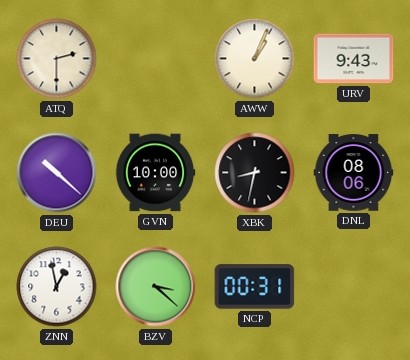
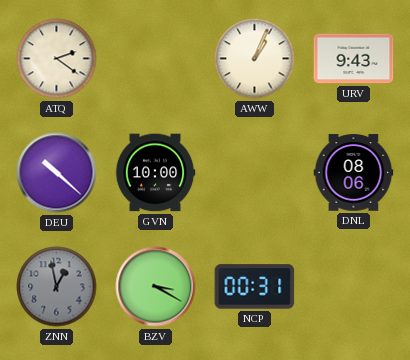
ATQ: 2:30 -> 2:21
XBK: 8:32 -> none
ZNN dial: white -> grey
BZV: 3:22 -> 3:20
